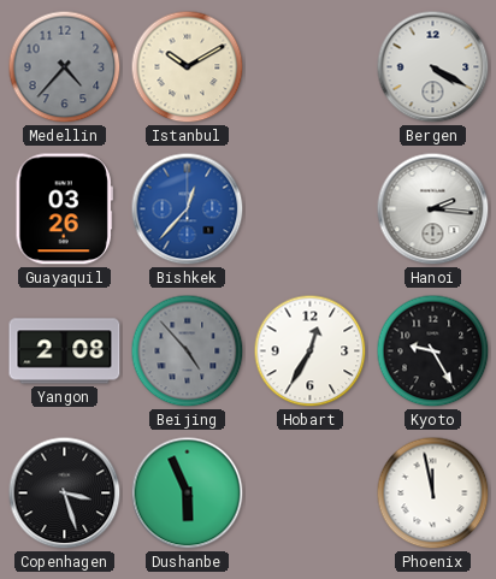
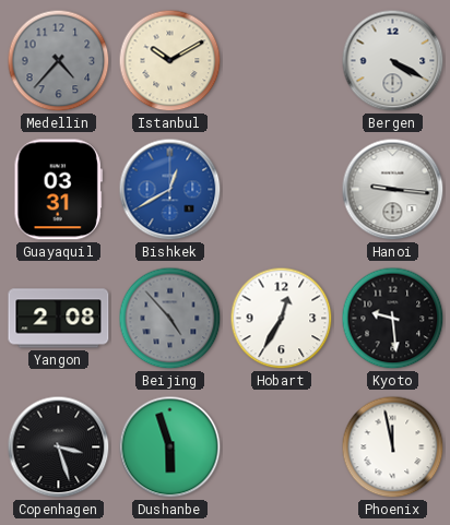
Guayaquil: 03:26 -> 03:31
Bishkek: 12:37 -> 12:40
Hanoi: 2:16 -> 9:16
Kyoto: 9:25 -> 9:29
Dushanbe: 5:56 -> 5:57
